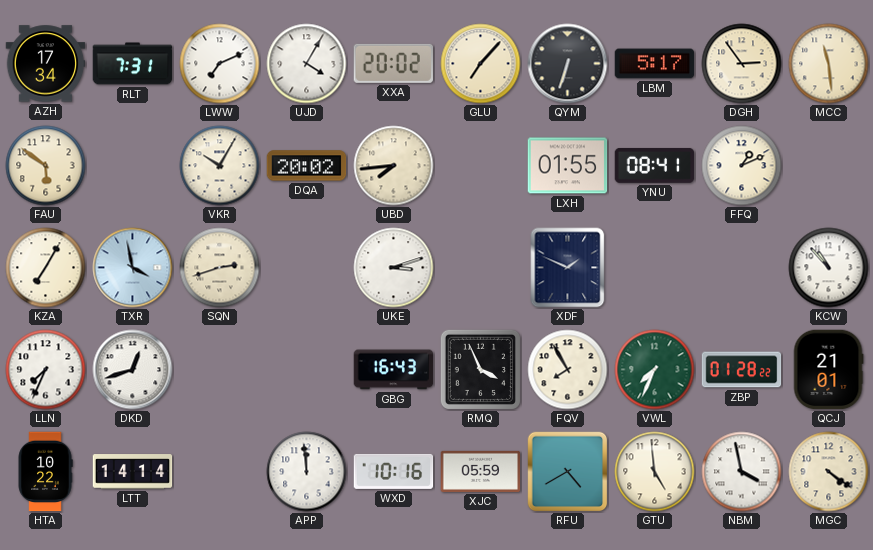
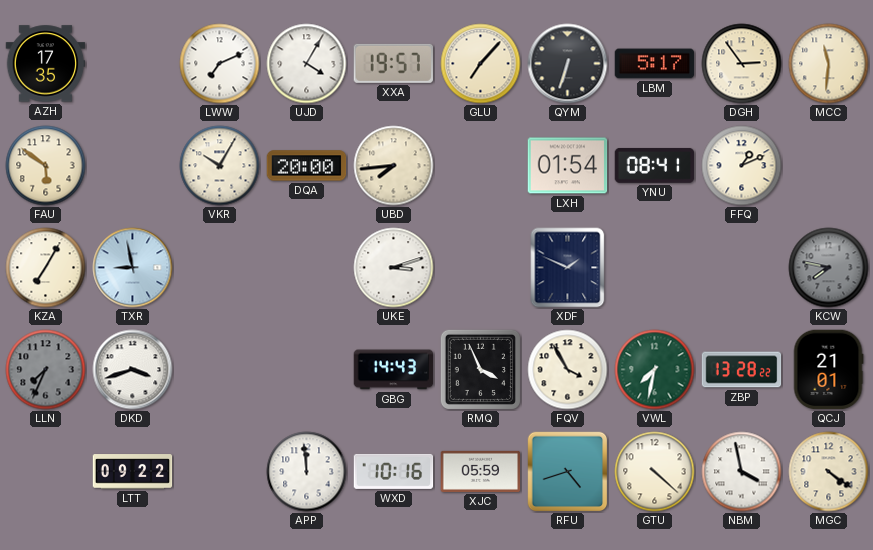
AZH: 17:34 -> 17:35
RLT: 7:31 -> none
XXA: 20:02 -> 19:57
MCC: 11:29 -> 11:31
DQA: 20:02 -> 20:00
LXH: 01:55 -> 01:54
TXR: 3:58 -> 8:58
SQN: 2:42 -> none
KCW: 10:53 -> 7:47
KCW dial: white -> grey
LLN dial: white -> grey
DKD: 12:42 -> 3:42
GBG: 16:43 -> 14:43
FQV: 7:55 -> 3:55
VWL: 7:34 -> 7:32
ZBP: 01:28 -> 13:28
HTA: 10:22 -> none
LTT: 14:14 -> 09:22
RFU: 4:40 -> 4:42
GTU: 4:59 -> 4:22
